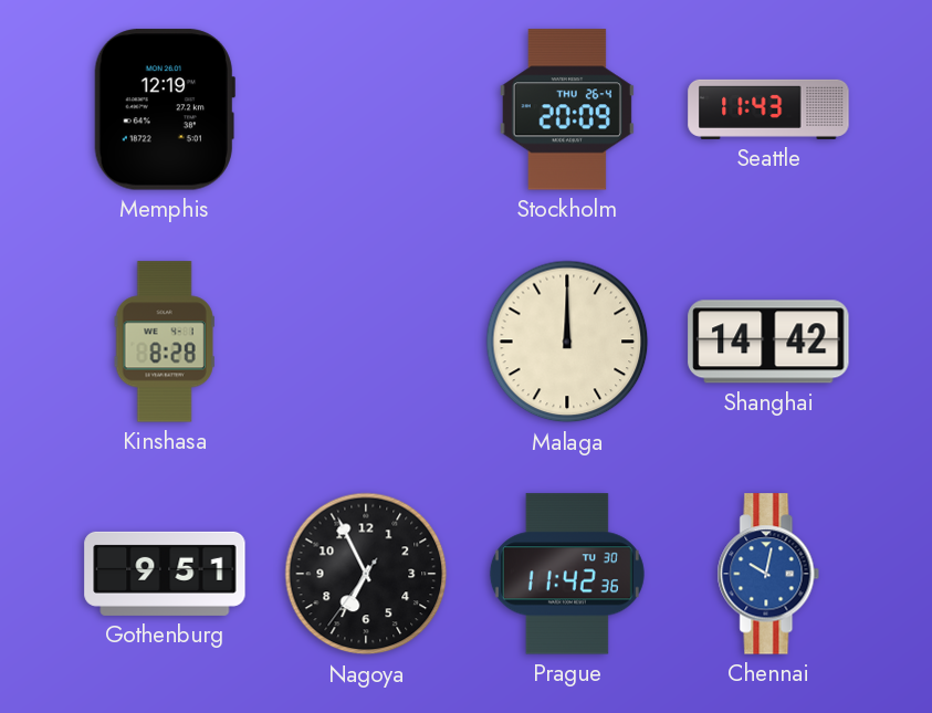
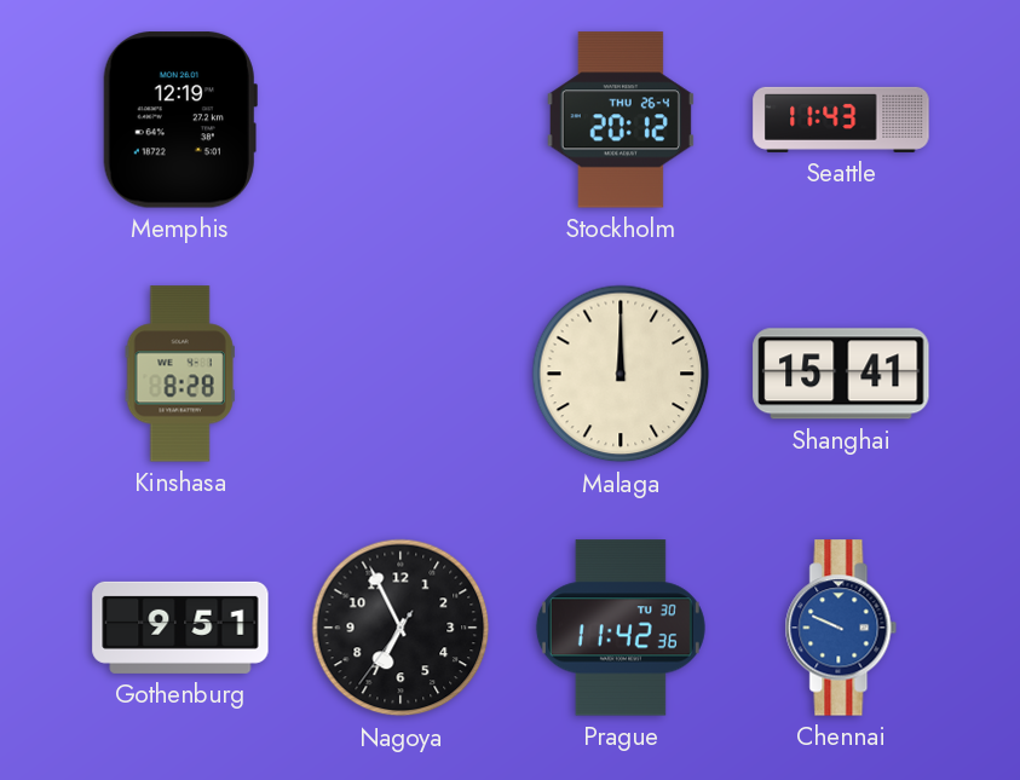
Stockholm: 20:09 -> 20:12
Shanghai: 14:42 -> 15:41
Chennai: 10:02 -> 9:49
